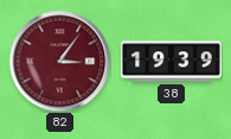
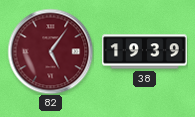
82: 3:06 -> 5:06
